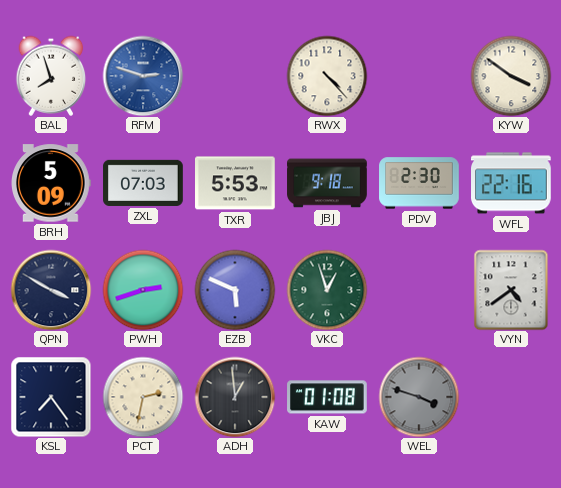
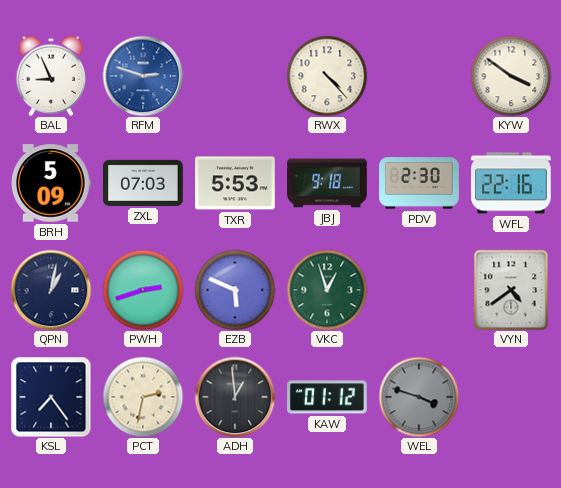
BAL: 7:57 -> 8:56
QPN: 3:50 -> 1:02
KAW: 01:08 -> 01:12
